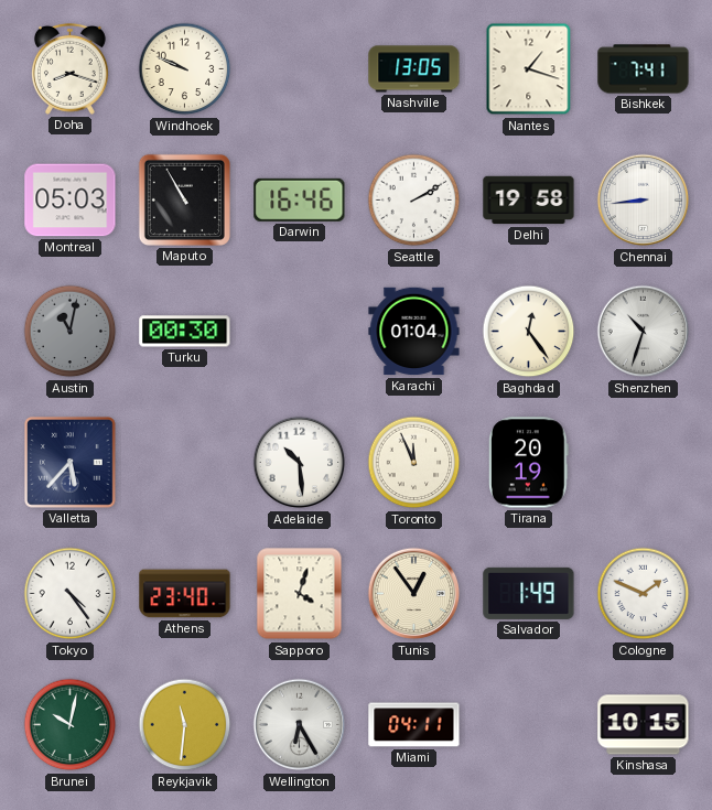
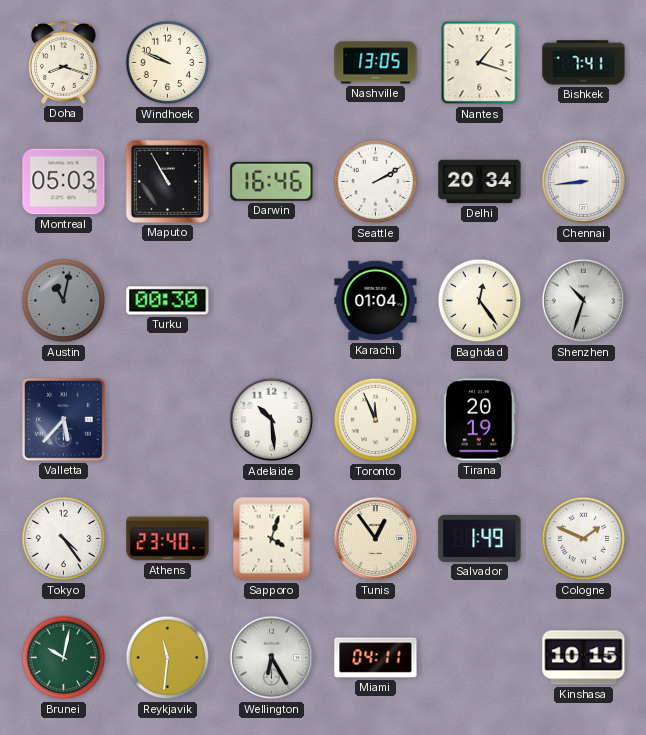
Delhi: 19:58 -> 20:34
